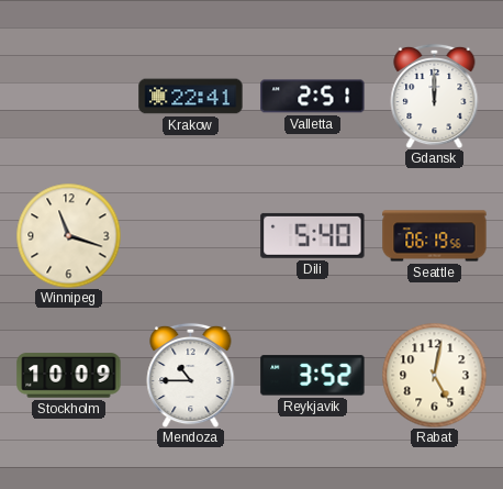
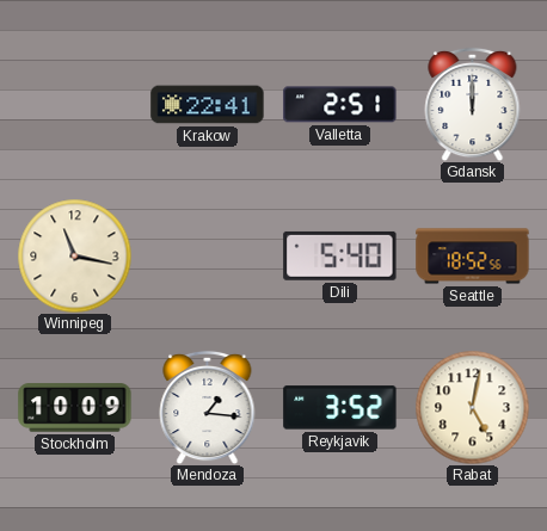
Winnipeg: 11:18 -> 11:17
Seattle: 06:19 -> 18:52
Mendoza: 10:45 -> 1:16
